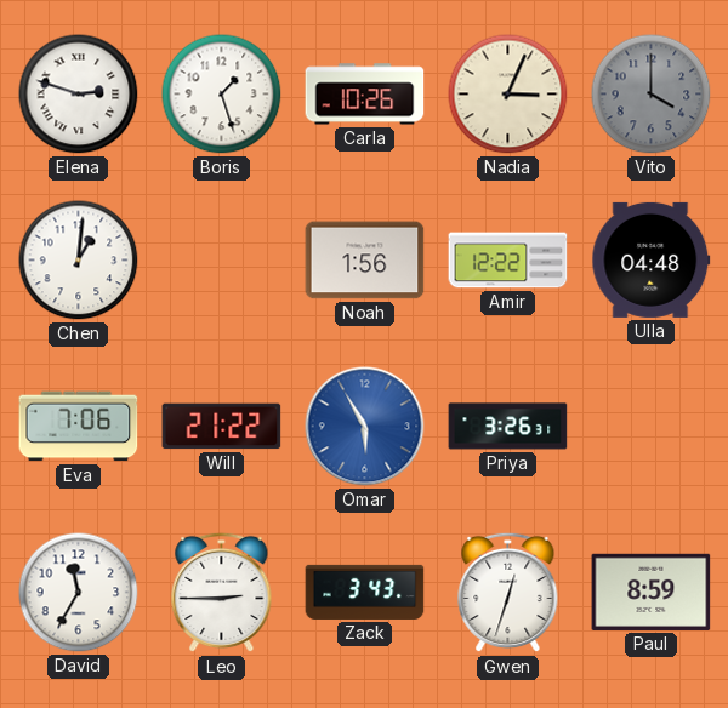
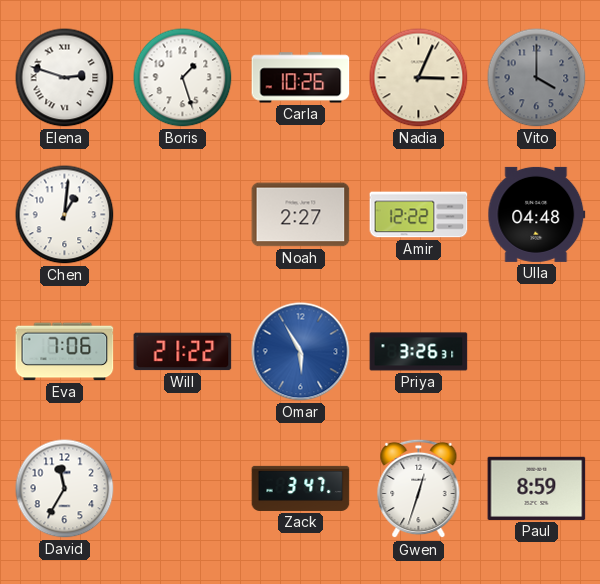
Noah: 1:56 -> 2:27
Leo: 2:45 -> none
Zack: 3:43 -> 3:47
